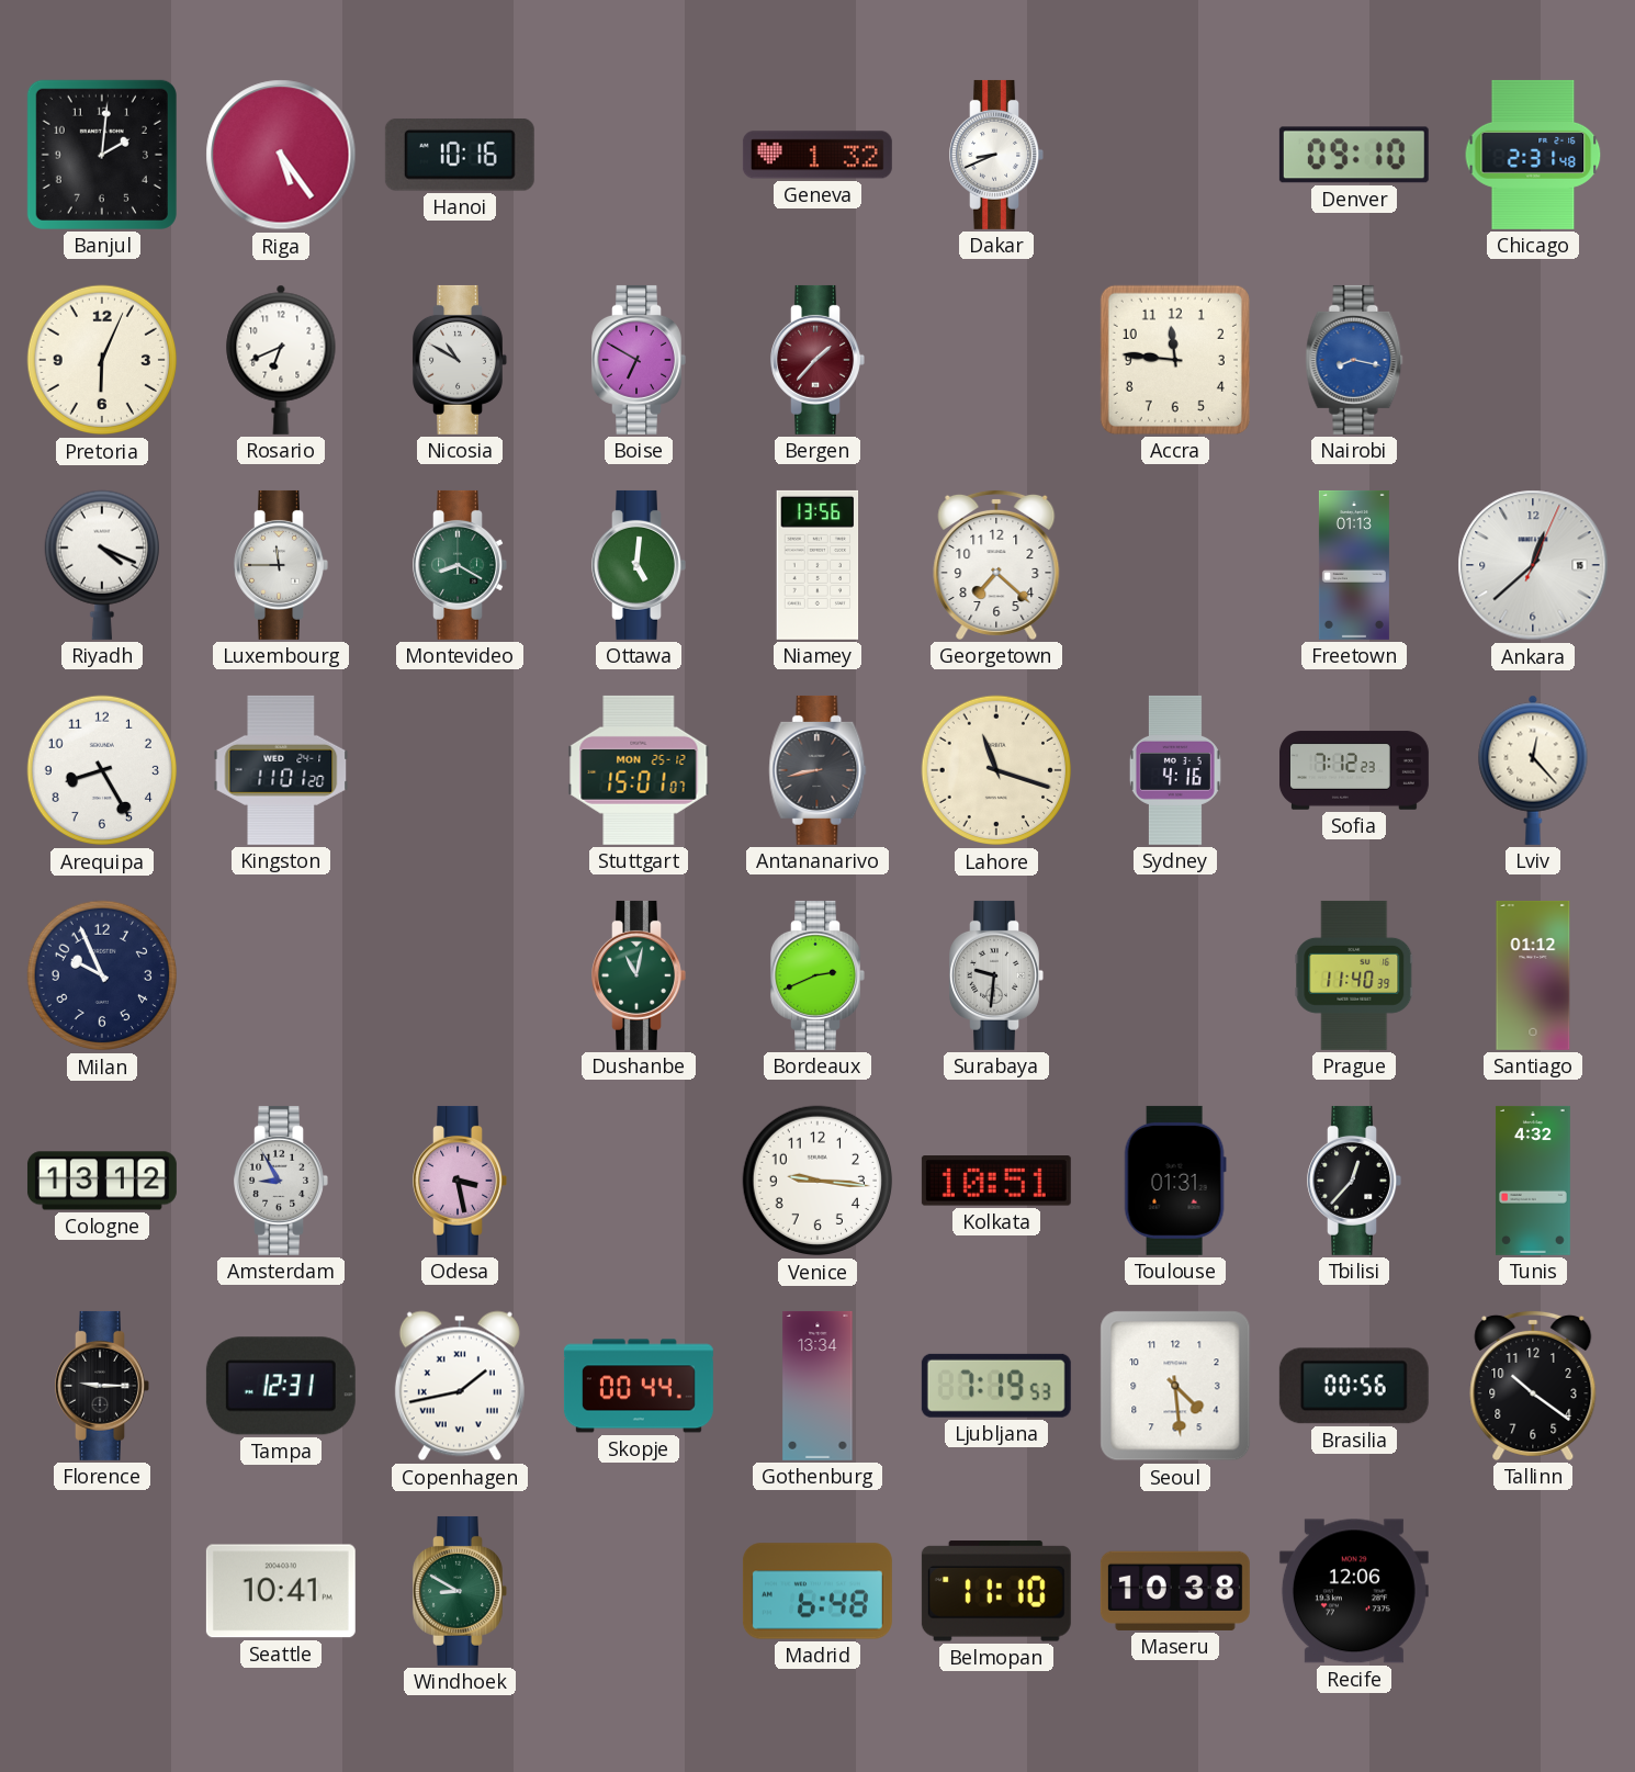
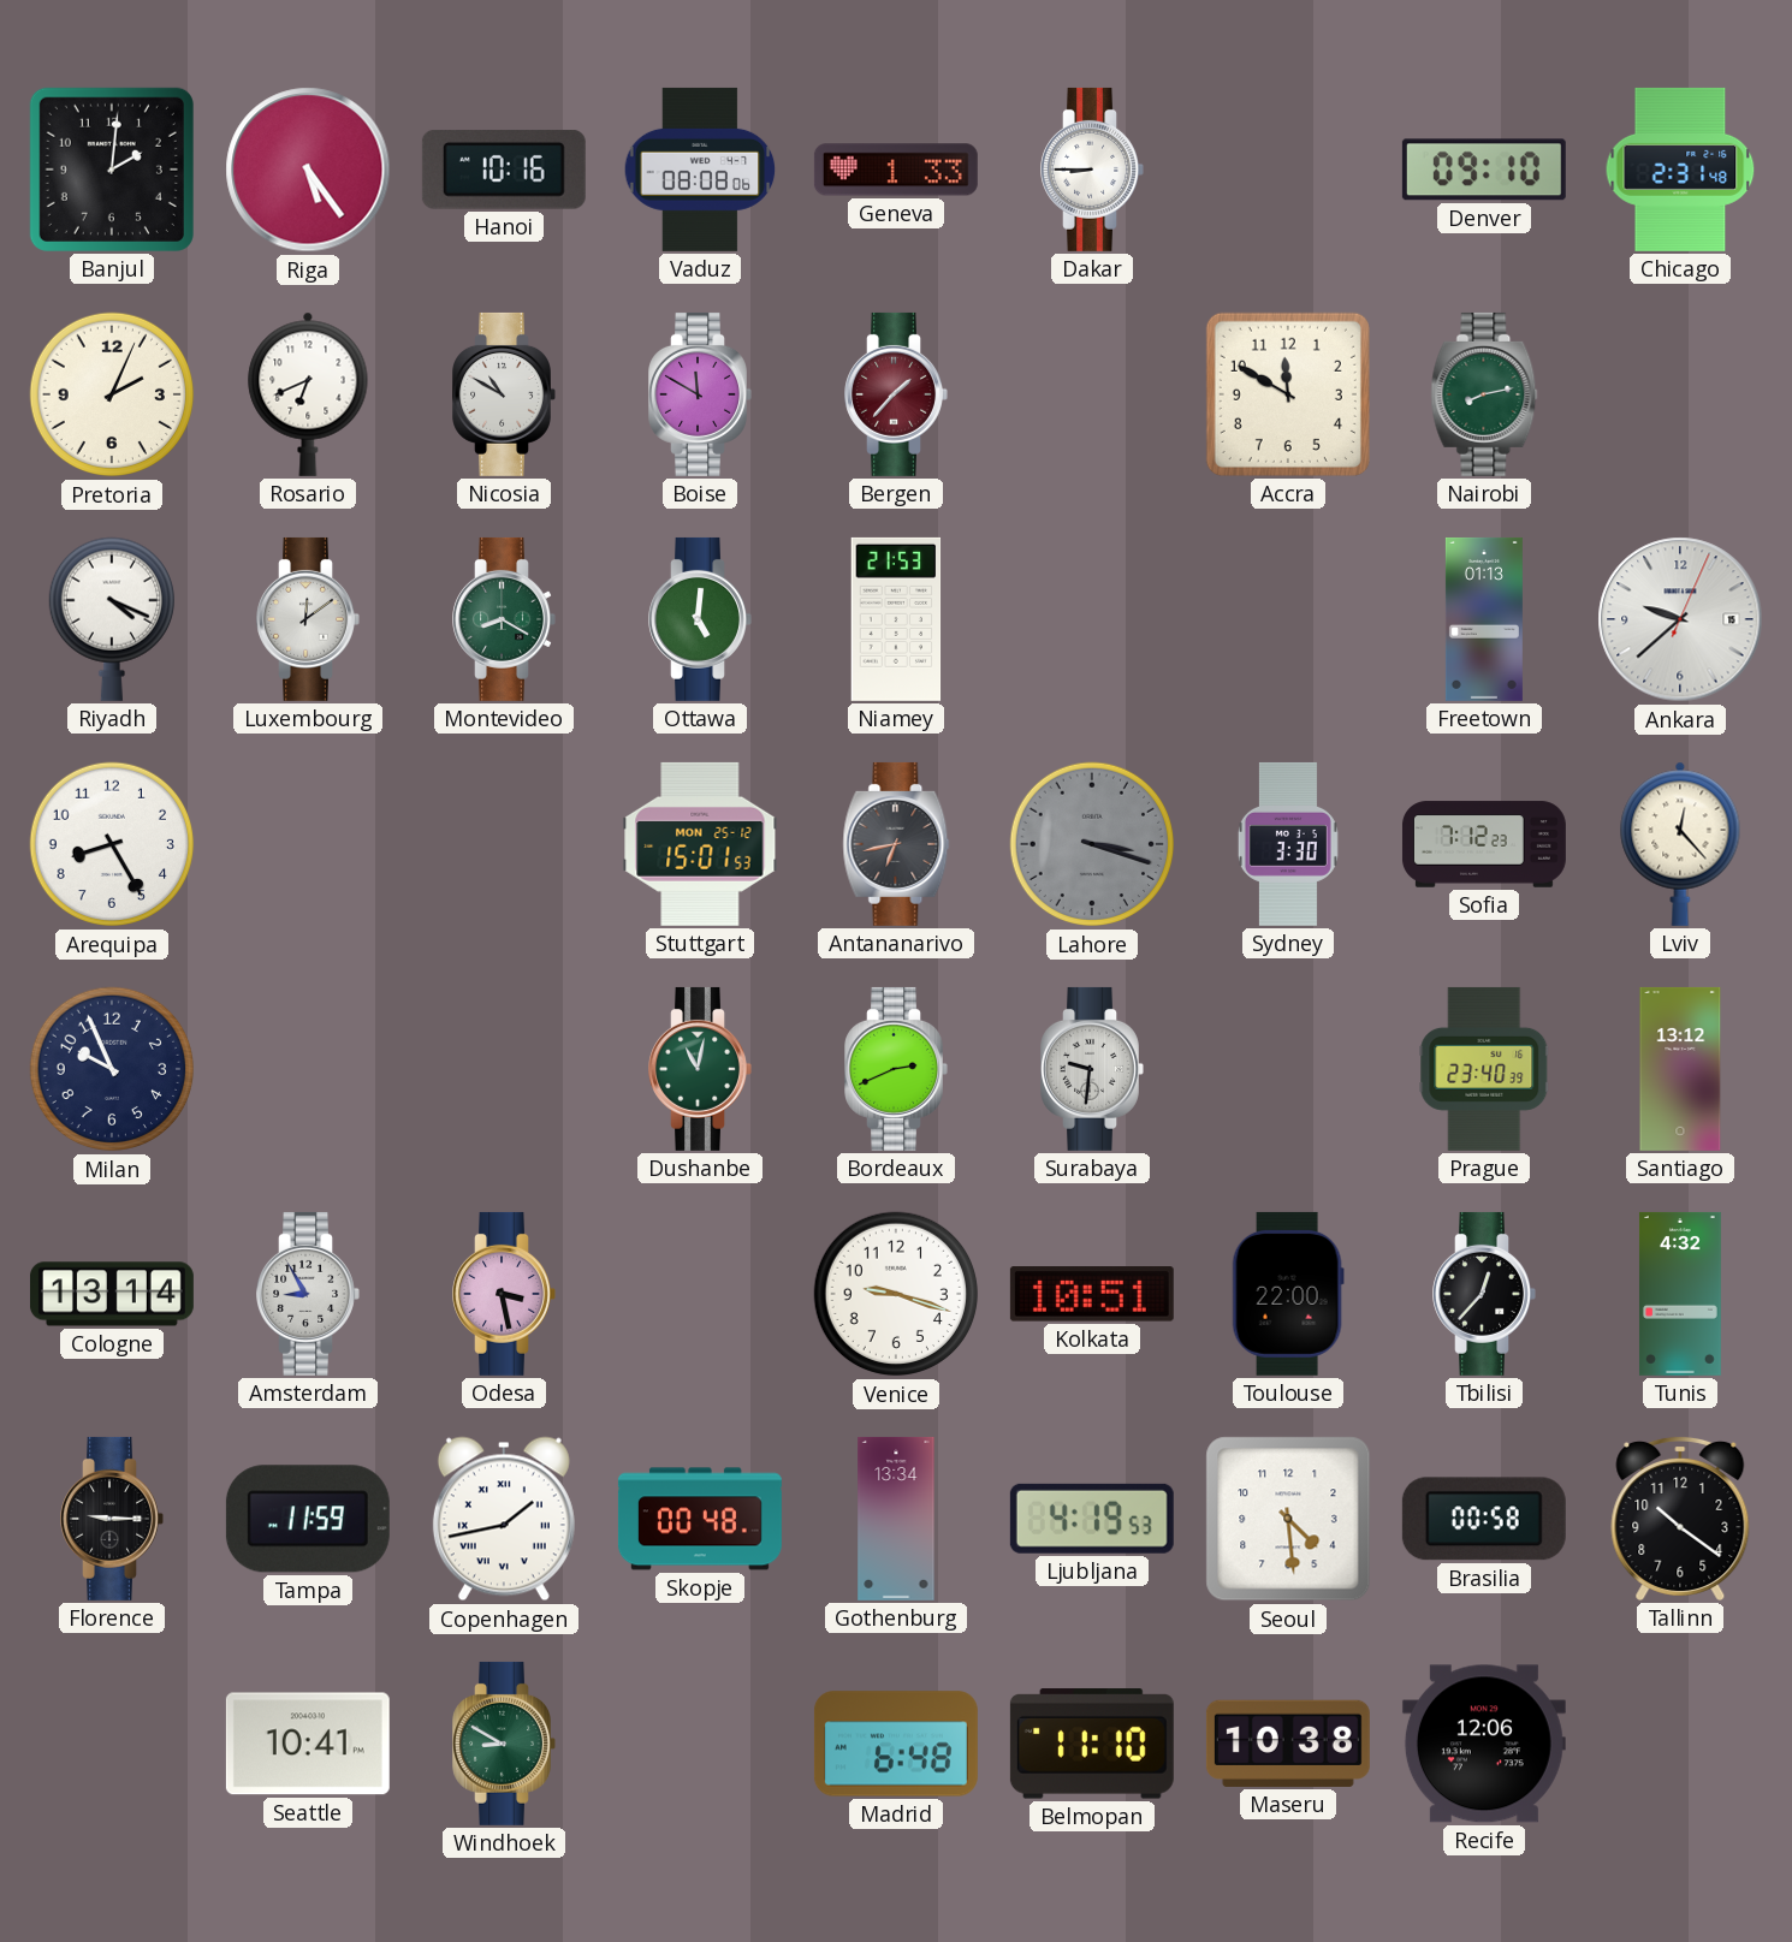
Vaduz: none -> 08:08
Geneva: 1:32 -> 1:33
Dakar: 8:41 -> 8:45
Pretoria: 6:04 -> 2:04
Boise: 6:50 -> 11:50
Accra: 11:46 -> 11:50
Nairobi: 8:17 -> 8:13
Nairobi dial: blue -> green
Luxembourg: 11:45 -> 12:09
Niamey: 13:56 -> 21:53
Georgetown: 7:22 -> none
Ankara: 12:38 -> 9:38
Kingston: 11:01 -> none
Stuttgart: 15:01:07 -> 15:01:53
Antananarivo: 8:43 -> 6:43
Lahore: 11:18 -> 3:18
Lahore dial: cream -> grey
Sydney: 4:16 -> 3:30
Prague: 11:40 -> 23:40
Santiago: 01:12 -> 13:12
Cologne: 13:12 -> 13:14
Venice: 9:16 -> 9:18
Toulouse: 01:31 -> 22:00
Tampa: 12:31 -> 11:59
Skopje: 00:44 -> 00:48
Ljubljana: 7:19 -> 4:19
Brasilia: 00:56 -> 00:58
